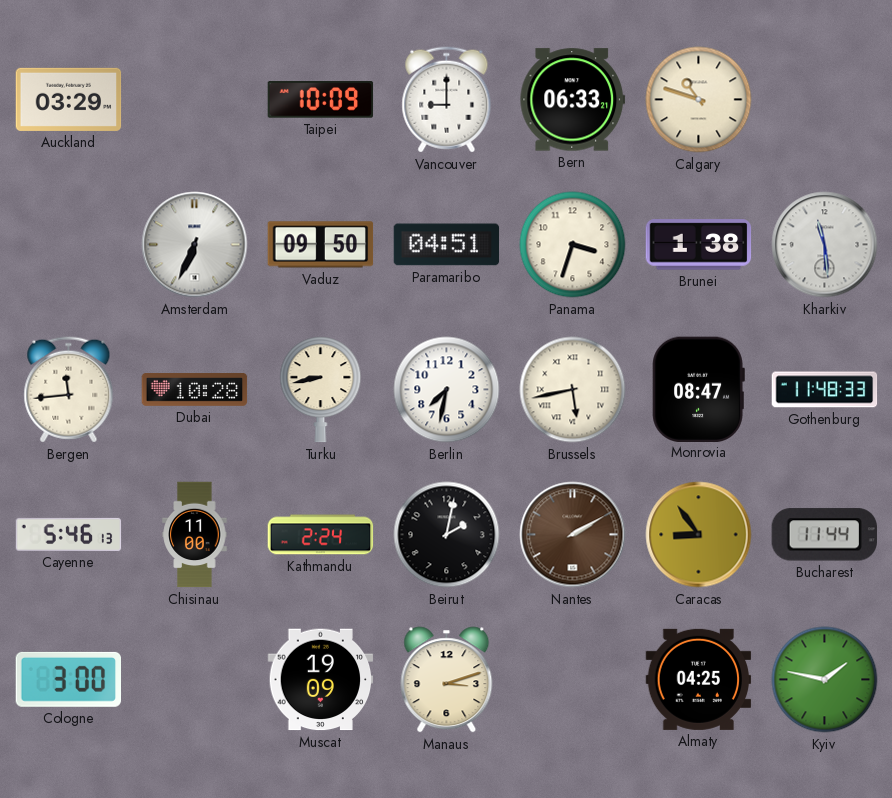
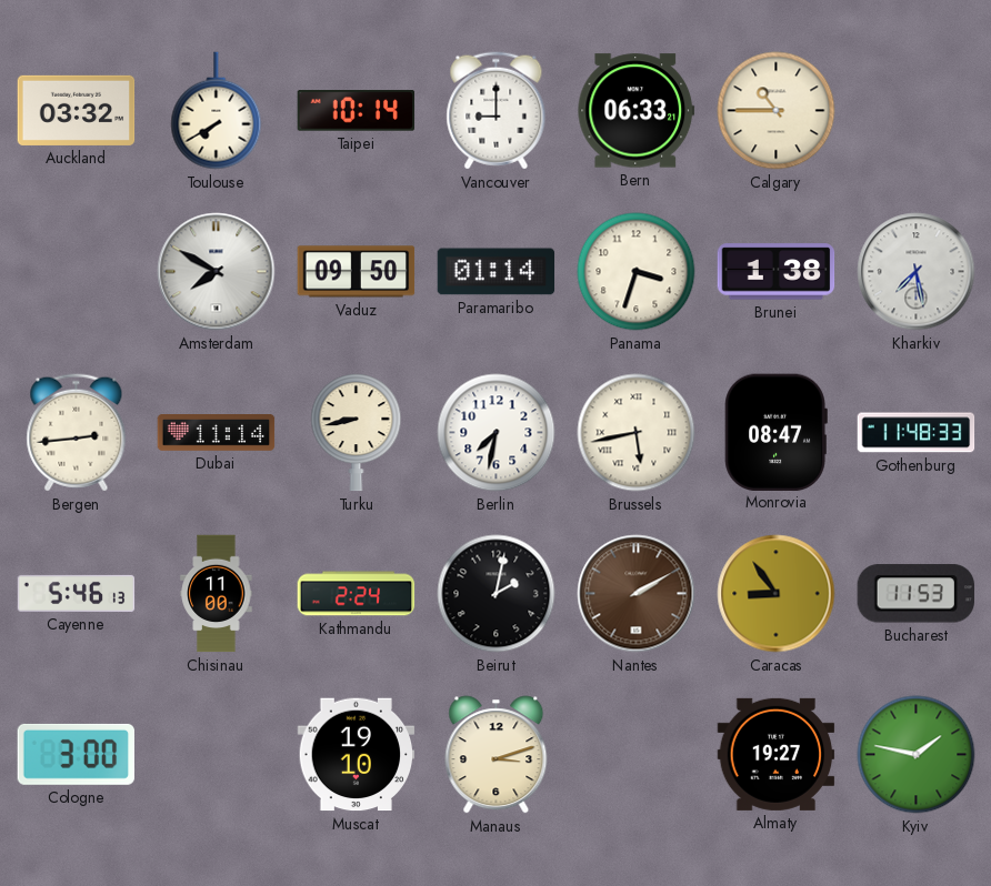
Auckland: 03:29 -> 03:32
Toulouse: none -> 7:40
Taipei: 10:09 -> 10:14
Calgary: 10:48 -> 10:45
Amsterdam: 6:34 -> 7:50
Paramaribo: 04:51 -> 01:14
Kharkiv: 11:29 -> 7:28
Bergen: 11:44 -> 2:44
Dubai: 10:28 -> 11:14
Bucharest: 11:44 -> 11:53
Muscat: 19:09 -> 19:10
Almaty: 04:25 -> 19:27
